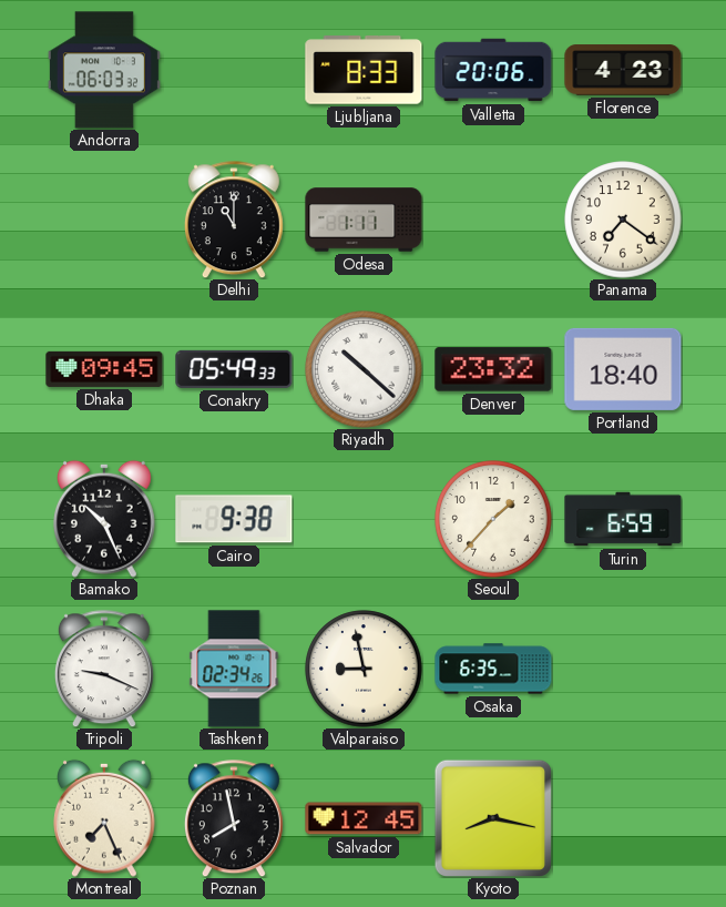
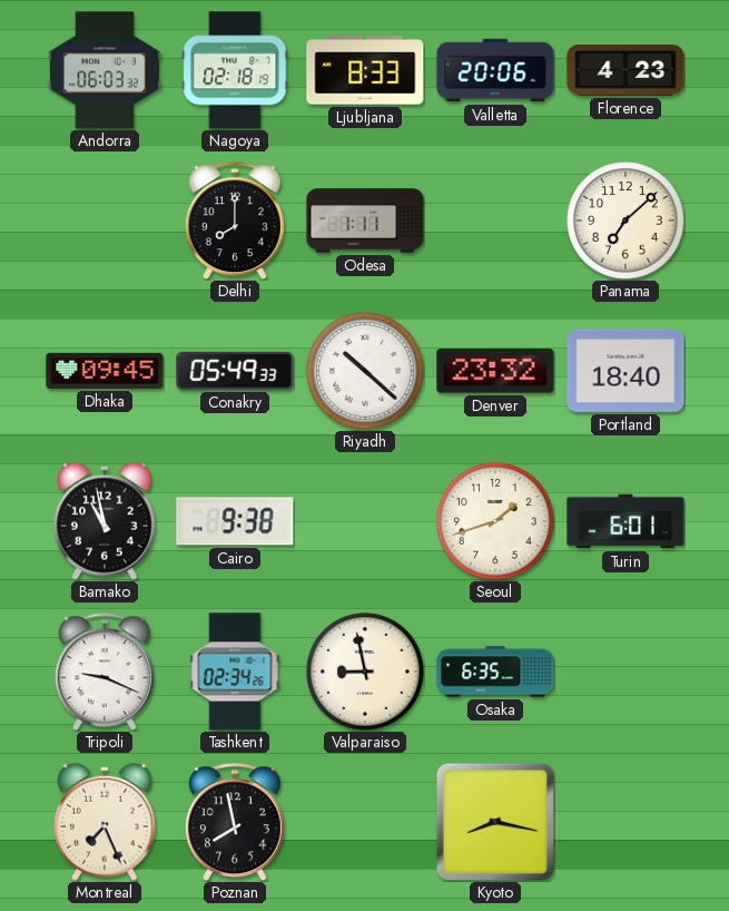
Nagoya: none -> 02:18
Delhi: 11:00 -> 8:00
Panama: 7:21 -> 7:08
Bamako: 10:26 -> 10:58
Seoul: 1:37 -> 1:42
Turin: 6:59 -> 6:01
Salvador: 12:45 -> none
